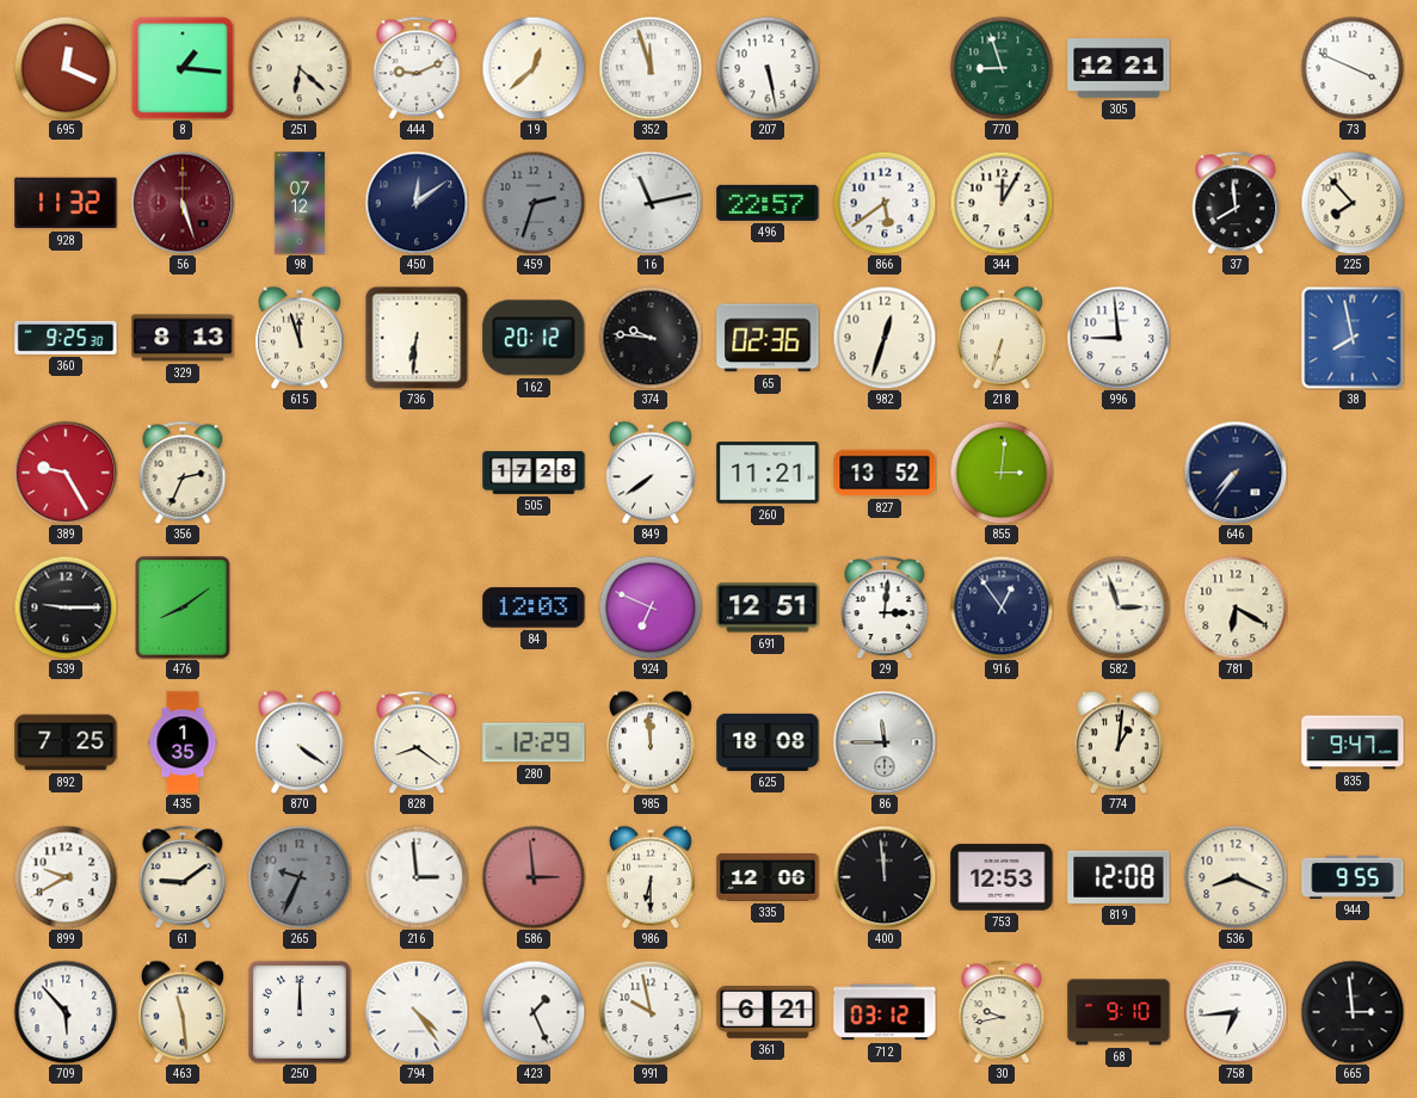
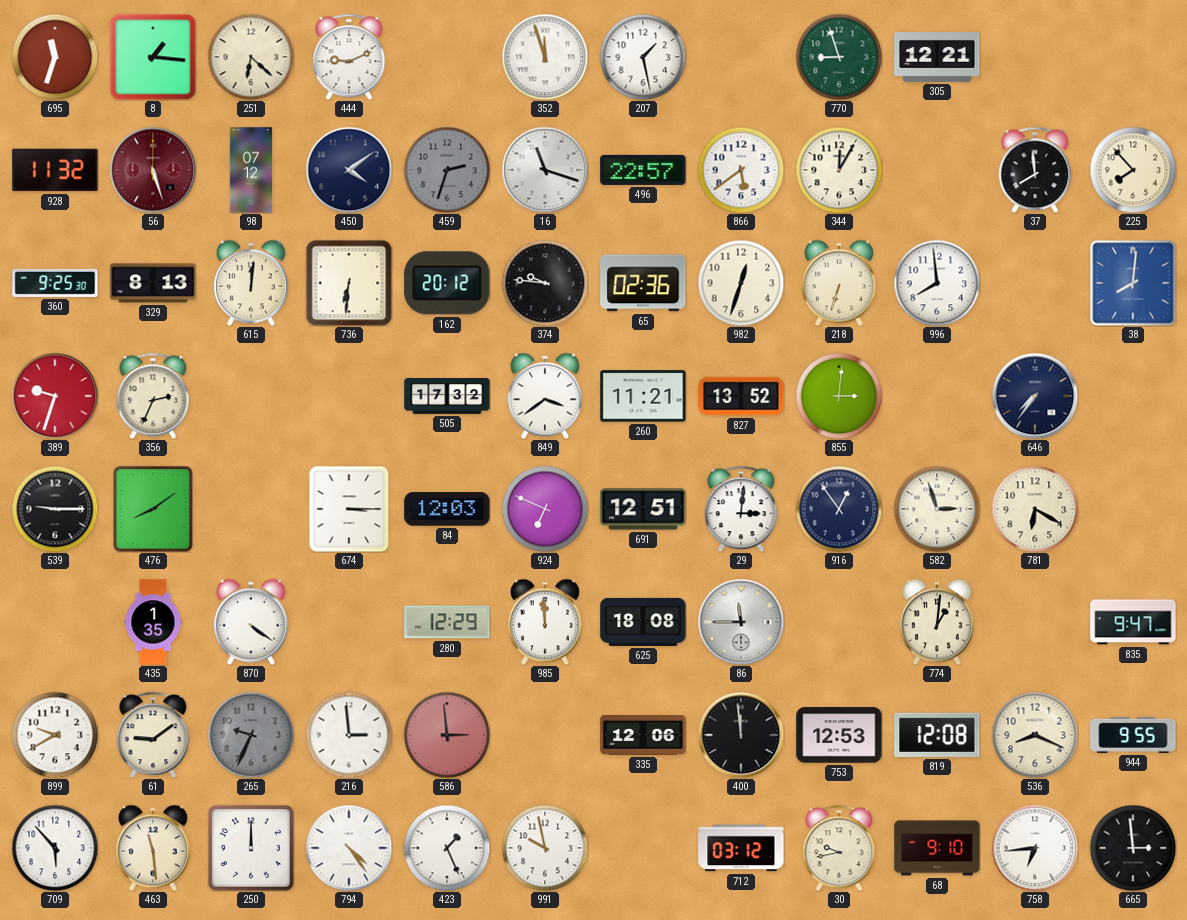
695: 12:19 -> 11:33
19: 12:38 -> none
207: 5:28 -> 1:28
73: 3:49 -> none
450: 12:09 -> 4:09
16: 11:13 -> 11:18
615: 11:57 -> 12:01
996: 8:59 -> 7:59
38: 7:58 -> 8:01
389: 9:25 -> 9:33
505: 17:28 -> 17:32
849: 7:39 -> 3:39
674: none -> 3:15
892: 7:25 -> none
828: 8:21 -> none
986: 6:30 -> none
361: 6:21 -> none
